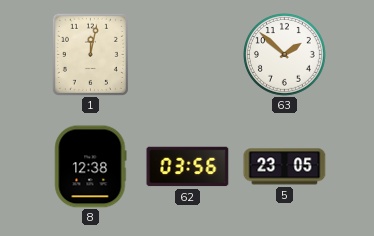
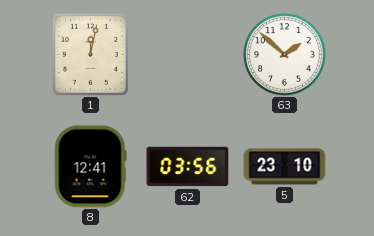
8: 12:38 -> 12:41
5: 23:05 -> 23:10
